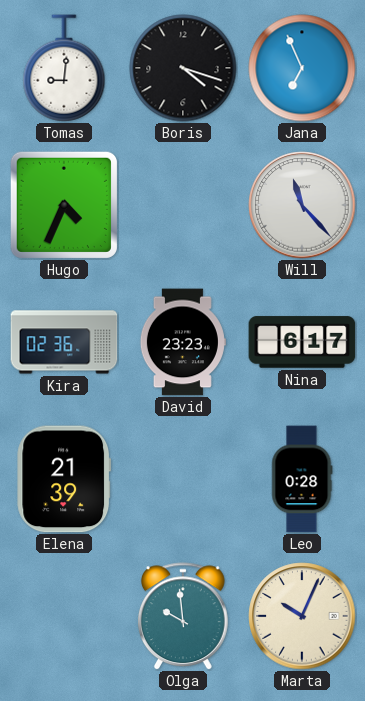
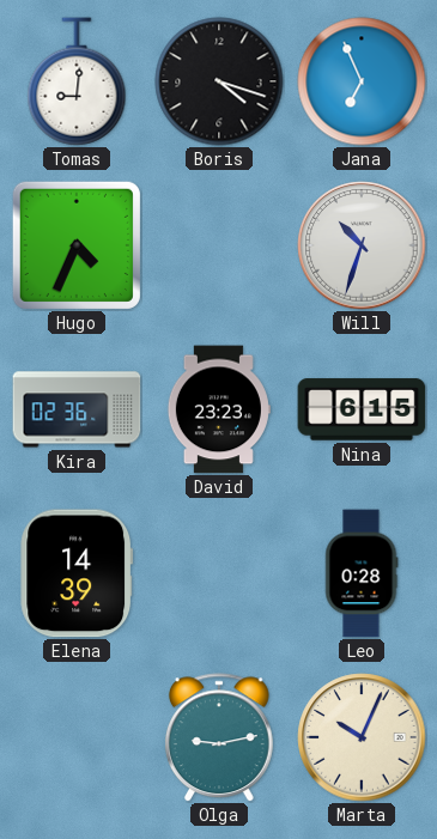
Will: 11:23 -> 10:33
Nina: 6:17 -> 6:15
Elena: 21:39 -> 14:39
Olga: 9:59 -> 9:13
